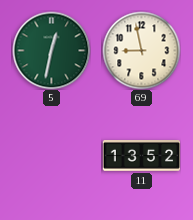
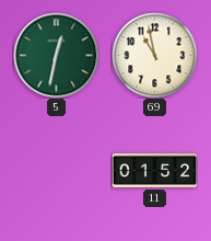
69: 8:58 -> 10:58
11: 13:52 -> 01:52
